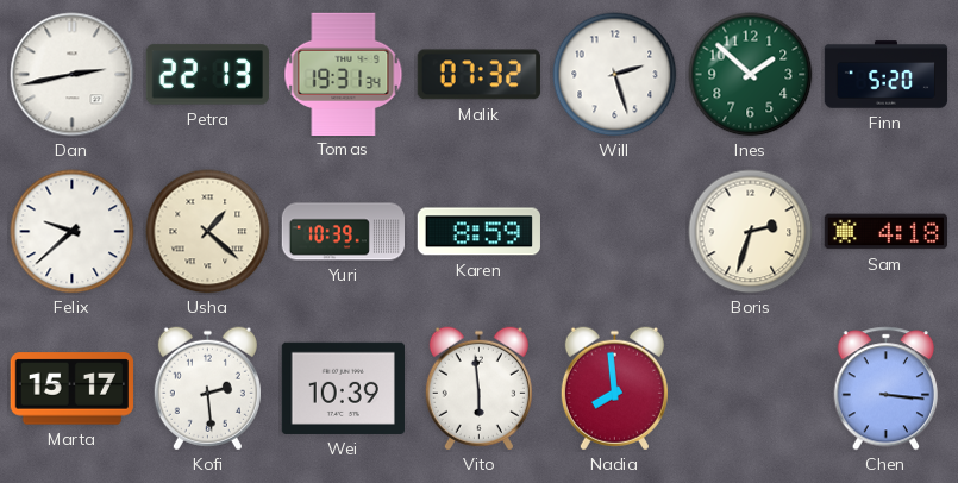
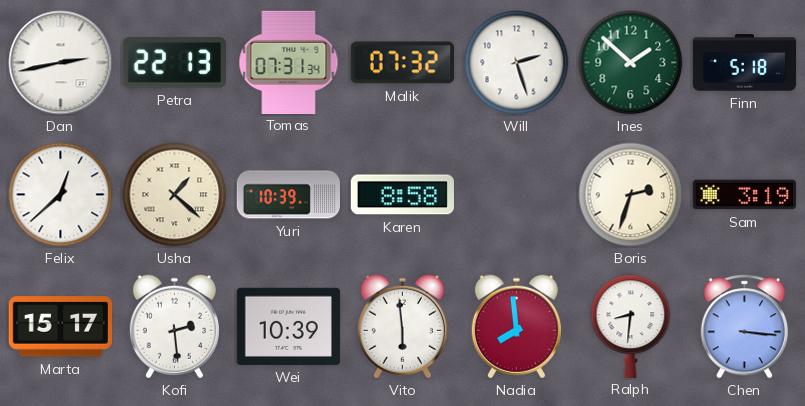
Tomas: 19:31 -> 07:31
Finn: 5:20 -> 5:18
Felix: 9:38 -> 12:38
Karen: 8:59 -> 8:58
Sam: 4:18 -> 3:19
Ralph: none -> 8:31
